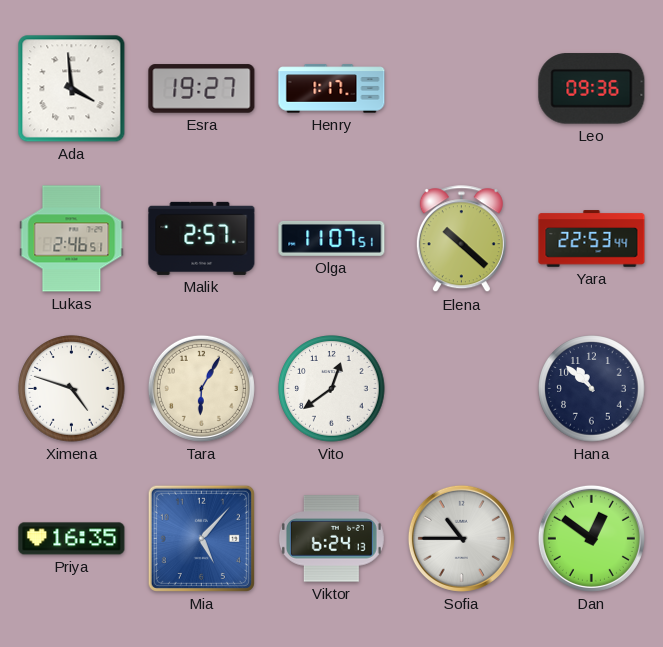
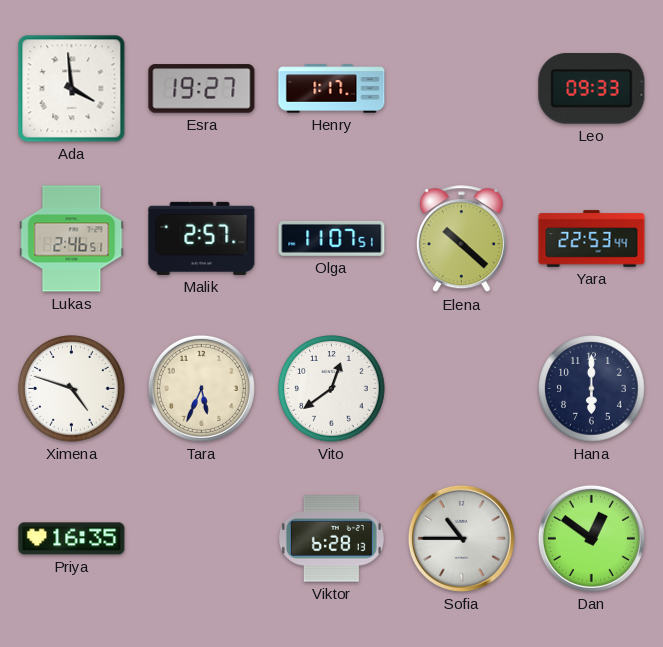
Leo: 09:36 -> 09:33
Tara: 6:05 -> 5:34
Hana: 10:52 -> 6:00
Mia: 5:07 -> none
Viktor: 6:24 -> 6:28
